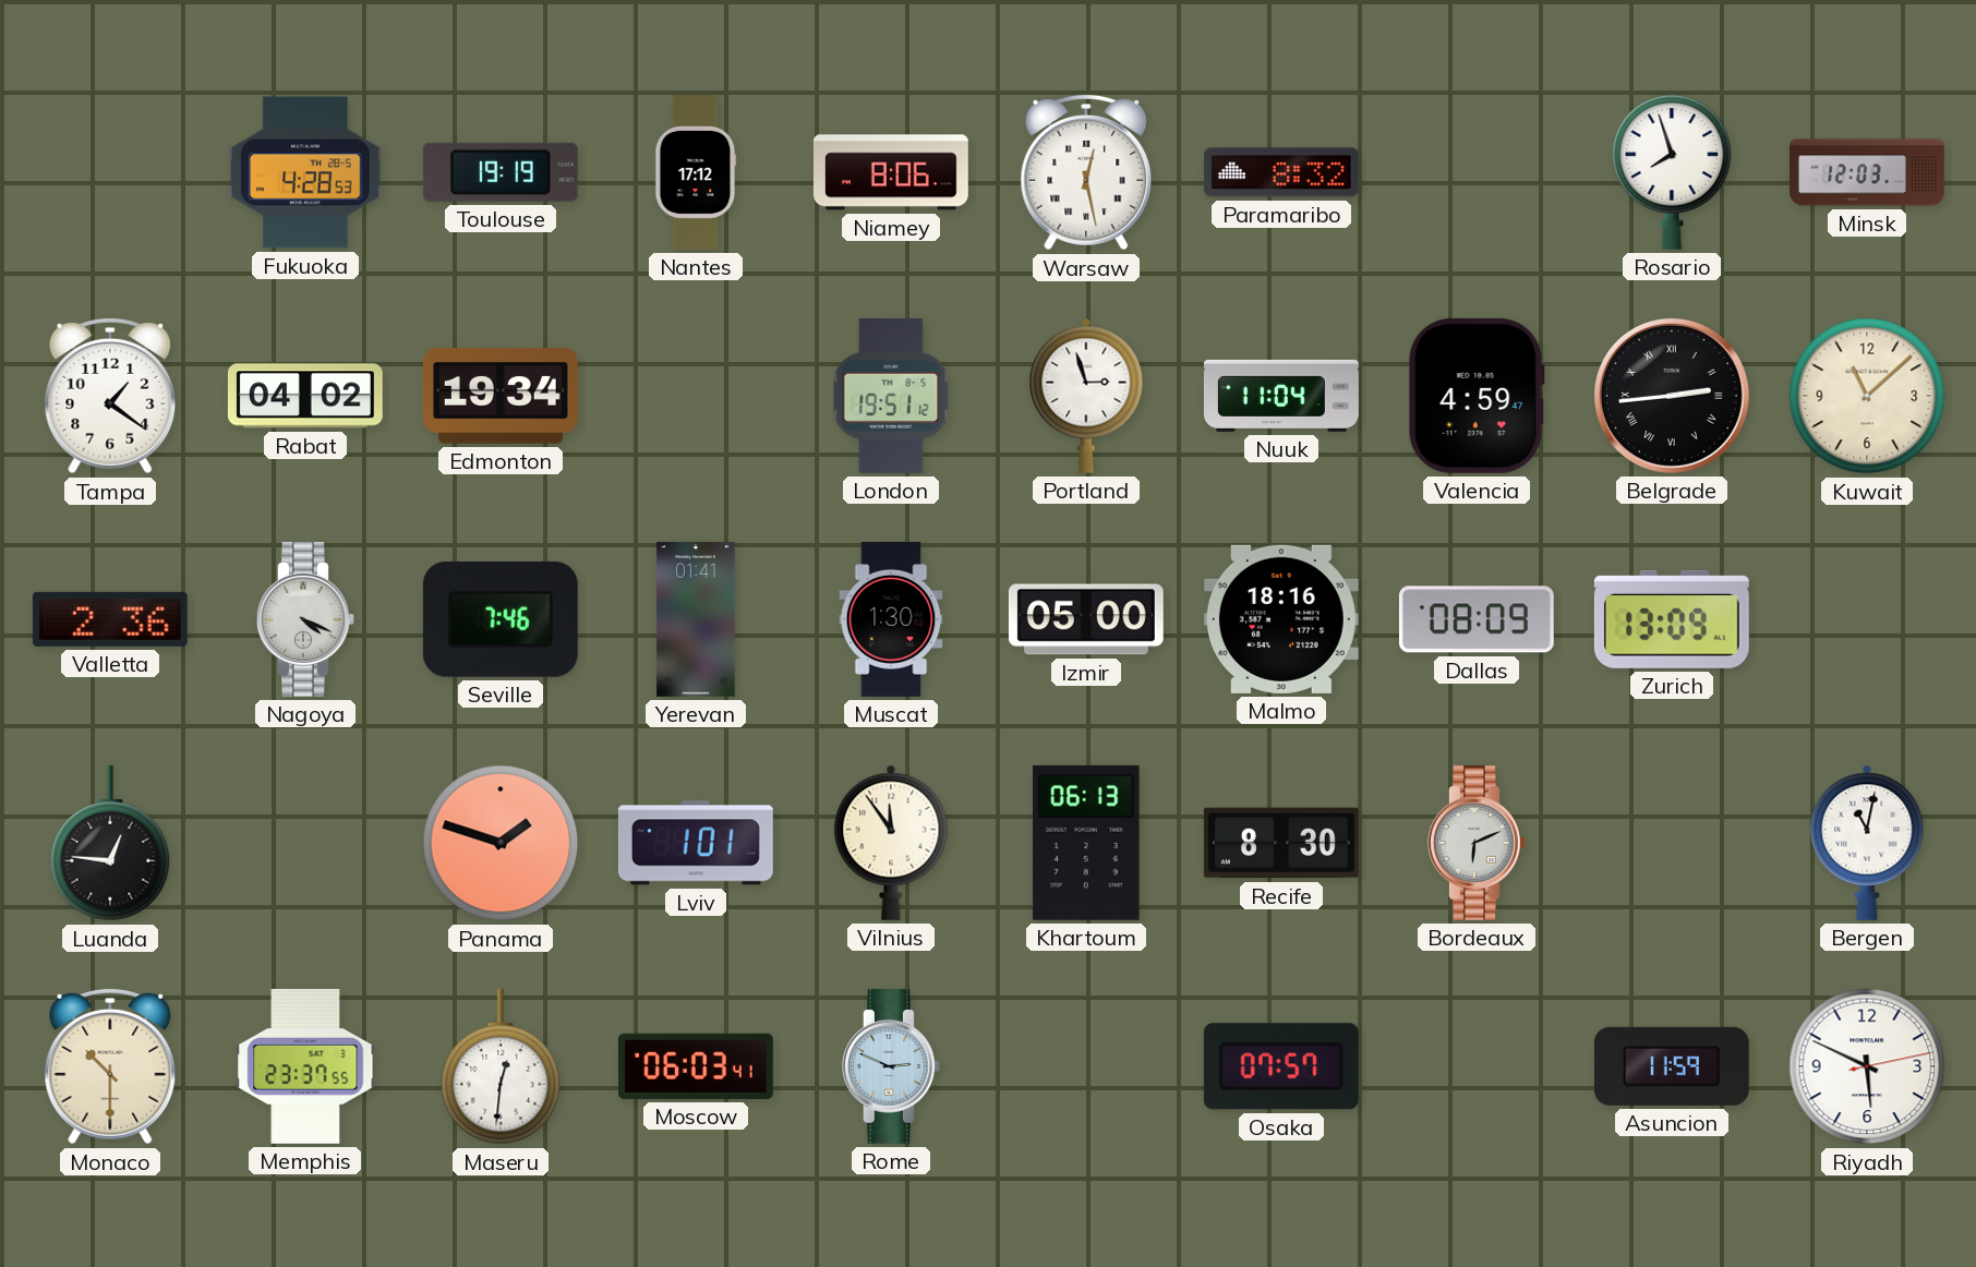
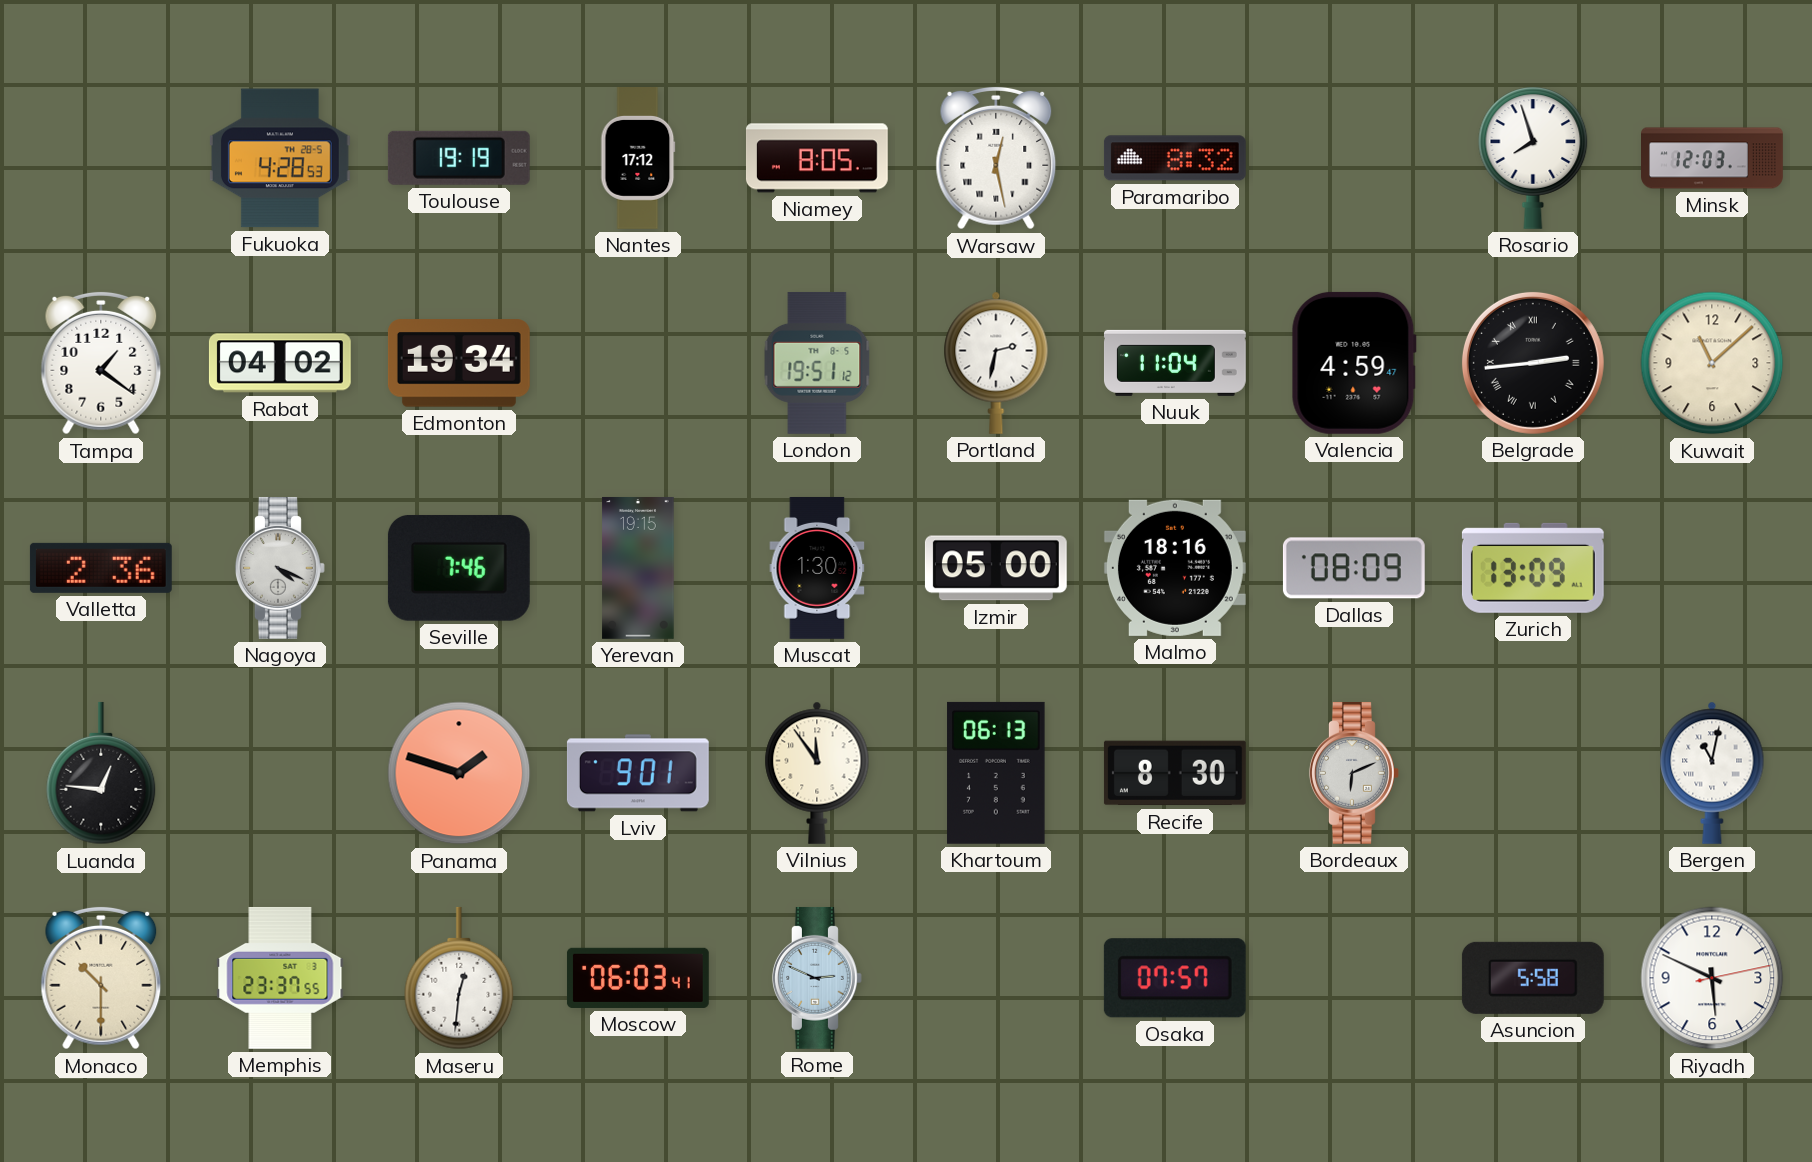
Niamey: 8:06 -> 8:05
Portland: 2:57 -> 2:32
Yerevan: 01:41 -> 19:15
Lviv: 1:01 -> 9:01
Asuncion: 11:59 -> 5:58
